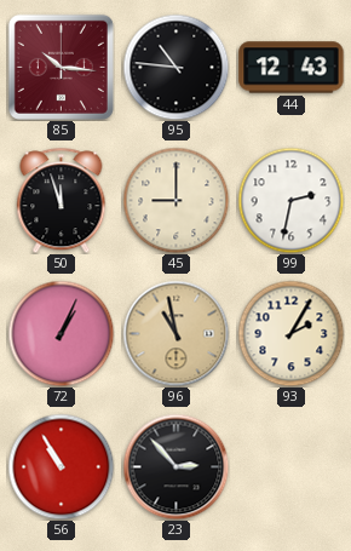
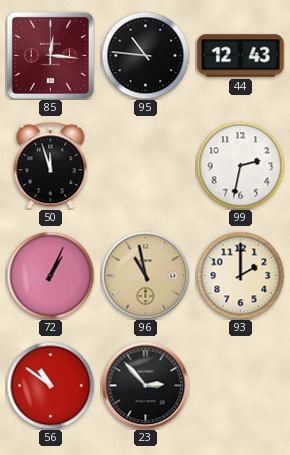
85: 10:16 -> 12:16
45: 9:00 -> none
93: 2:05 -> 2:00
56: 10:55 -> 10:51
